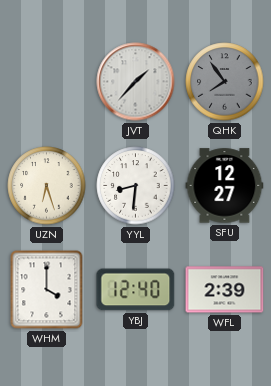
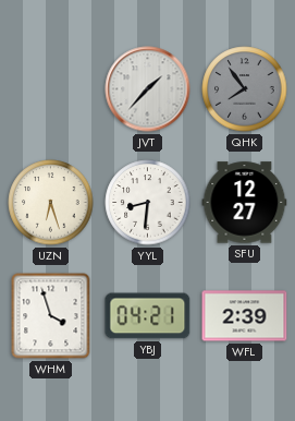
WHM: 4:00 -> 3:57
YBJ: 12:40 -> 04:21
